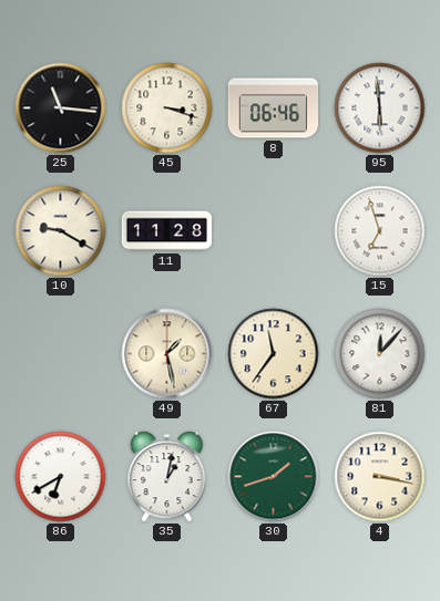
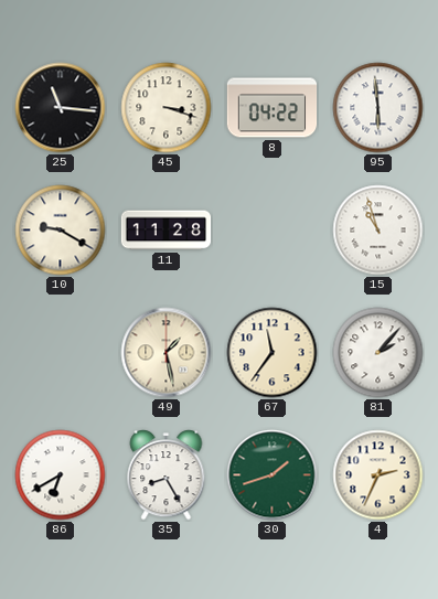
8: 06:46 -> 04:22
15: 6:57 -> 10:57
81: 12:07 -> 2:07
35: 1:02 -> 8:25
4: 3:17 -> 2:34
